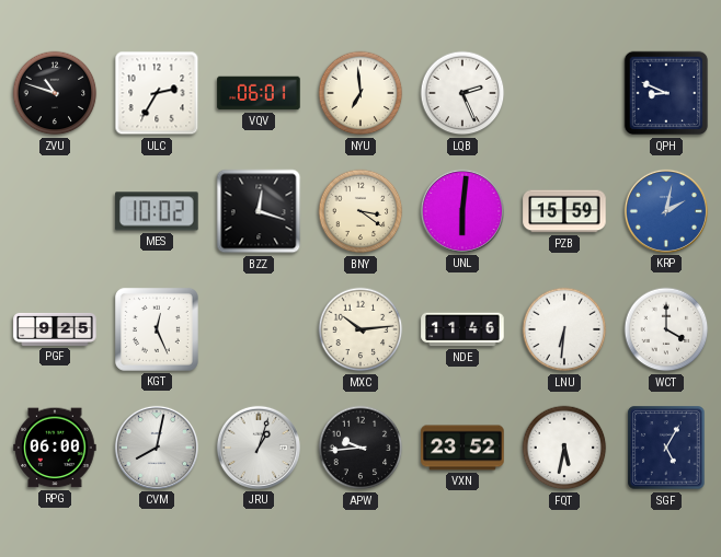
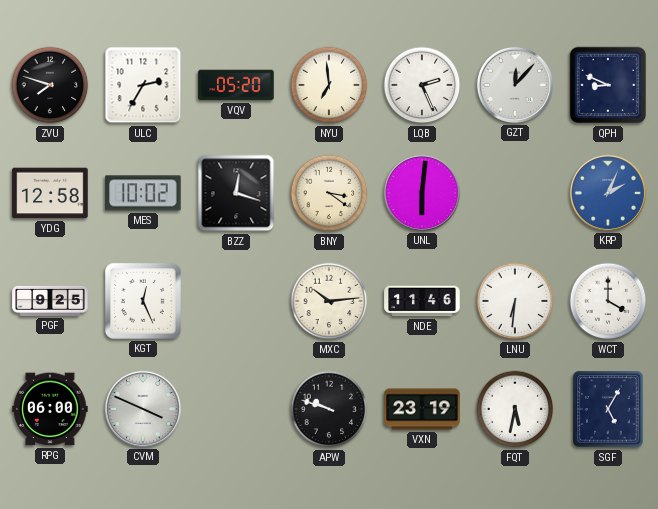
ZVU: 10:48 -> 7:48
VQV: 06:01 -> 05:20
GZT: none -> 12:07
YDG: none -> 12:58
PZB: 15:59 -> none
KRP: 2:02 -> 2:04
CVM: 8:02 -> 3:49
JRU: 1:03 -> none
APW: 9:44 -> 9:48
VXN: 23:52 -> 23:19
